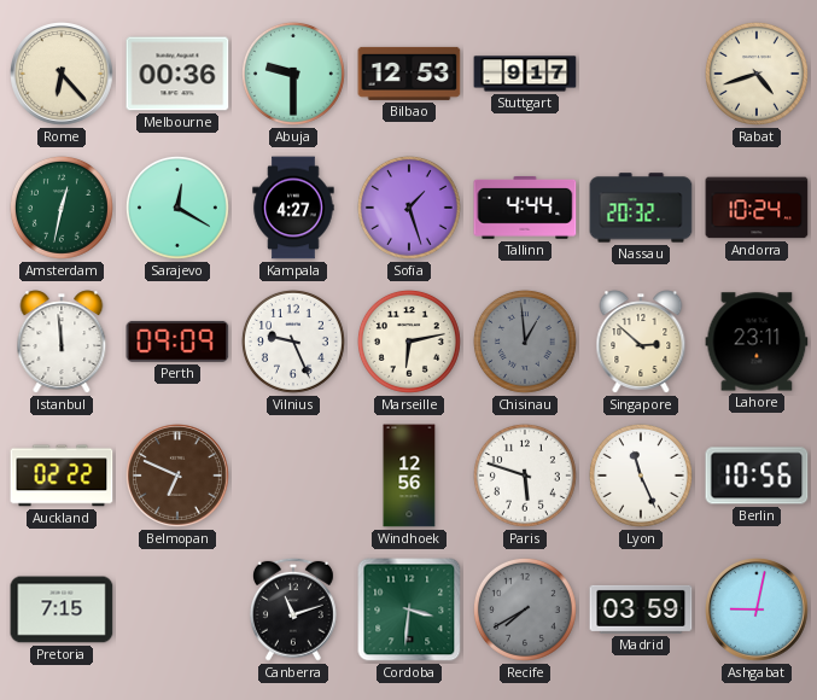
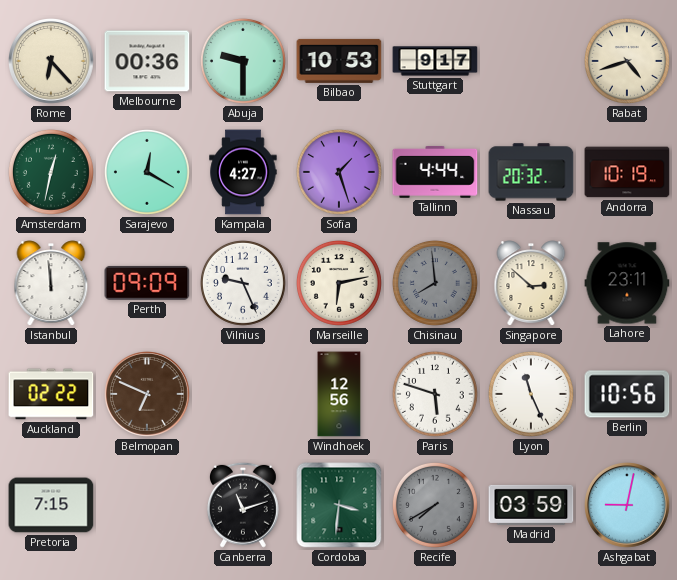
Bilbao: 12:53 -> 10:53
Andorra: 10:24 -> 10:19
Chisinau: 12:59 -> 7:59
